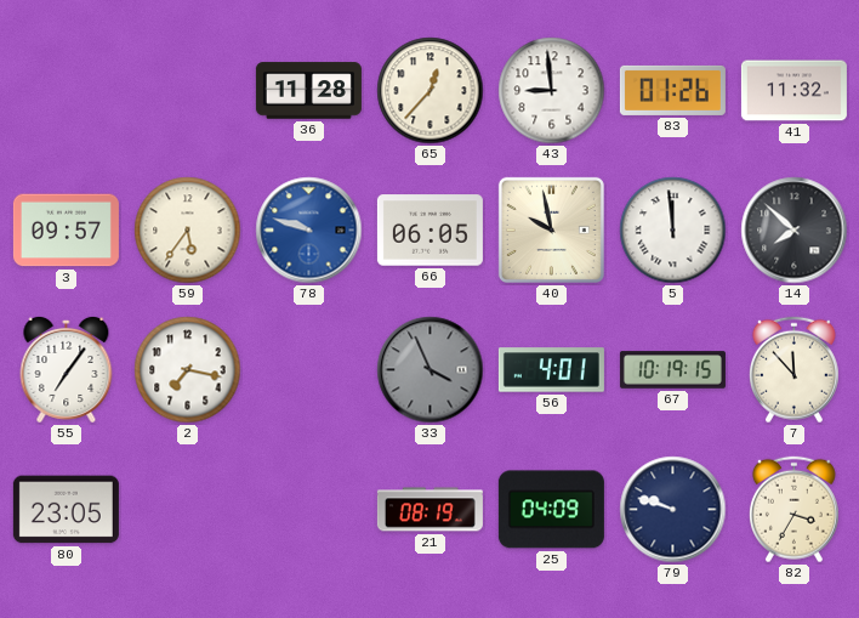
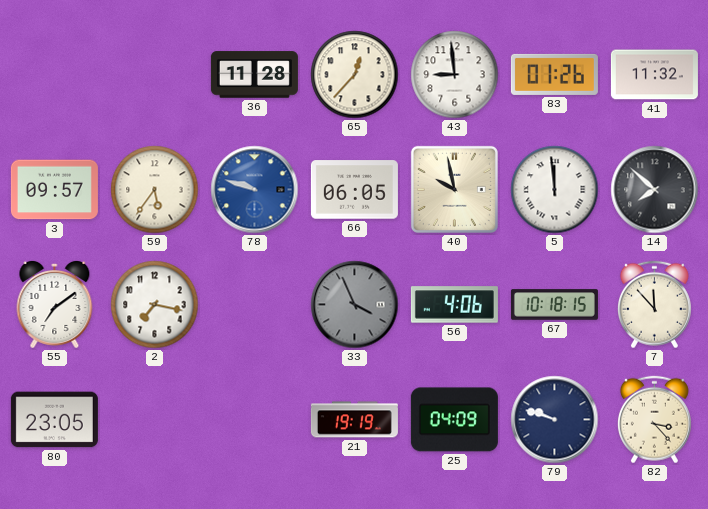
55: 7:06 -> 7:09
56: 4:01 -> 4:06
67: 10:19 -> 10:18
21: 08:19 -> 19:19
82: 3:35 -> 3:23
